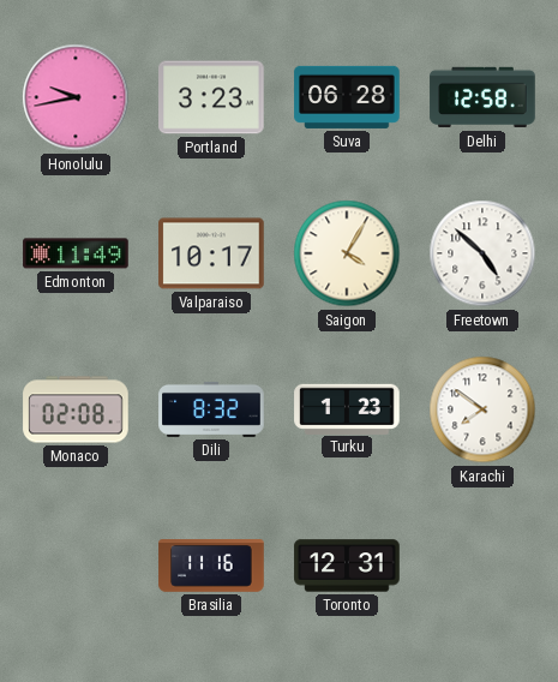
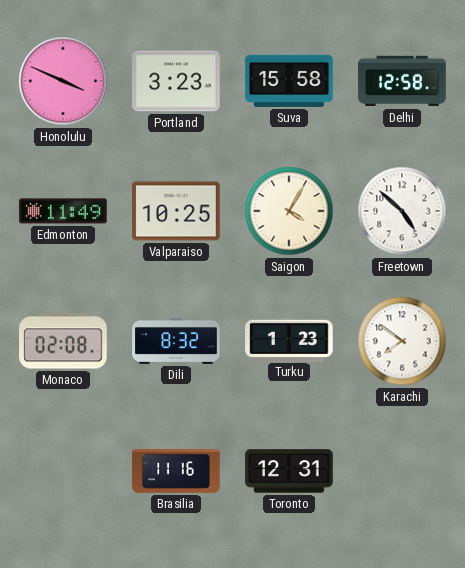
Honolulu: 9:43 -> 3:49
Suva: 06:28 -> 15:58
Valparaiso: 10:17 -> 10:25
